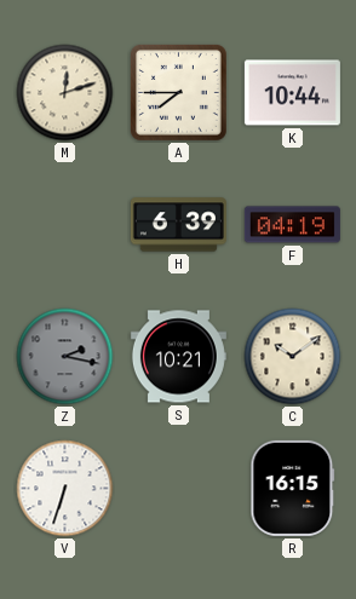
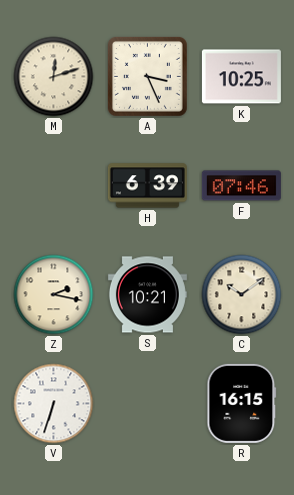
A: 7:45 -> 3:26
K: 10:44 -> 10:25
F: 04:19 -> 07:46
Z dial: grey -> cream
